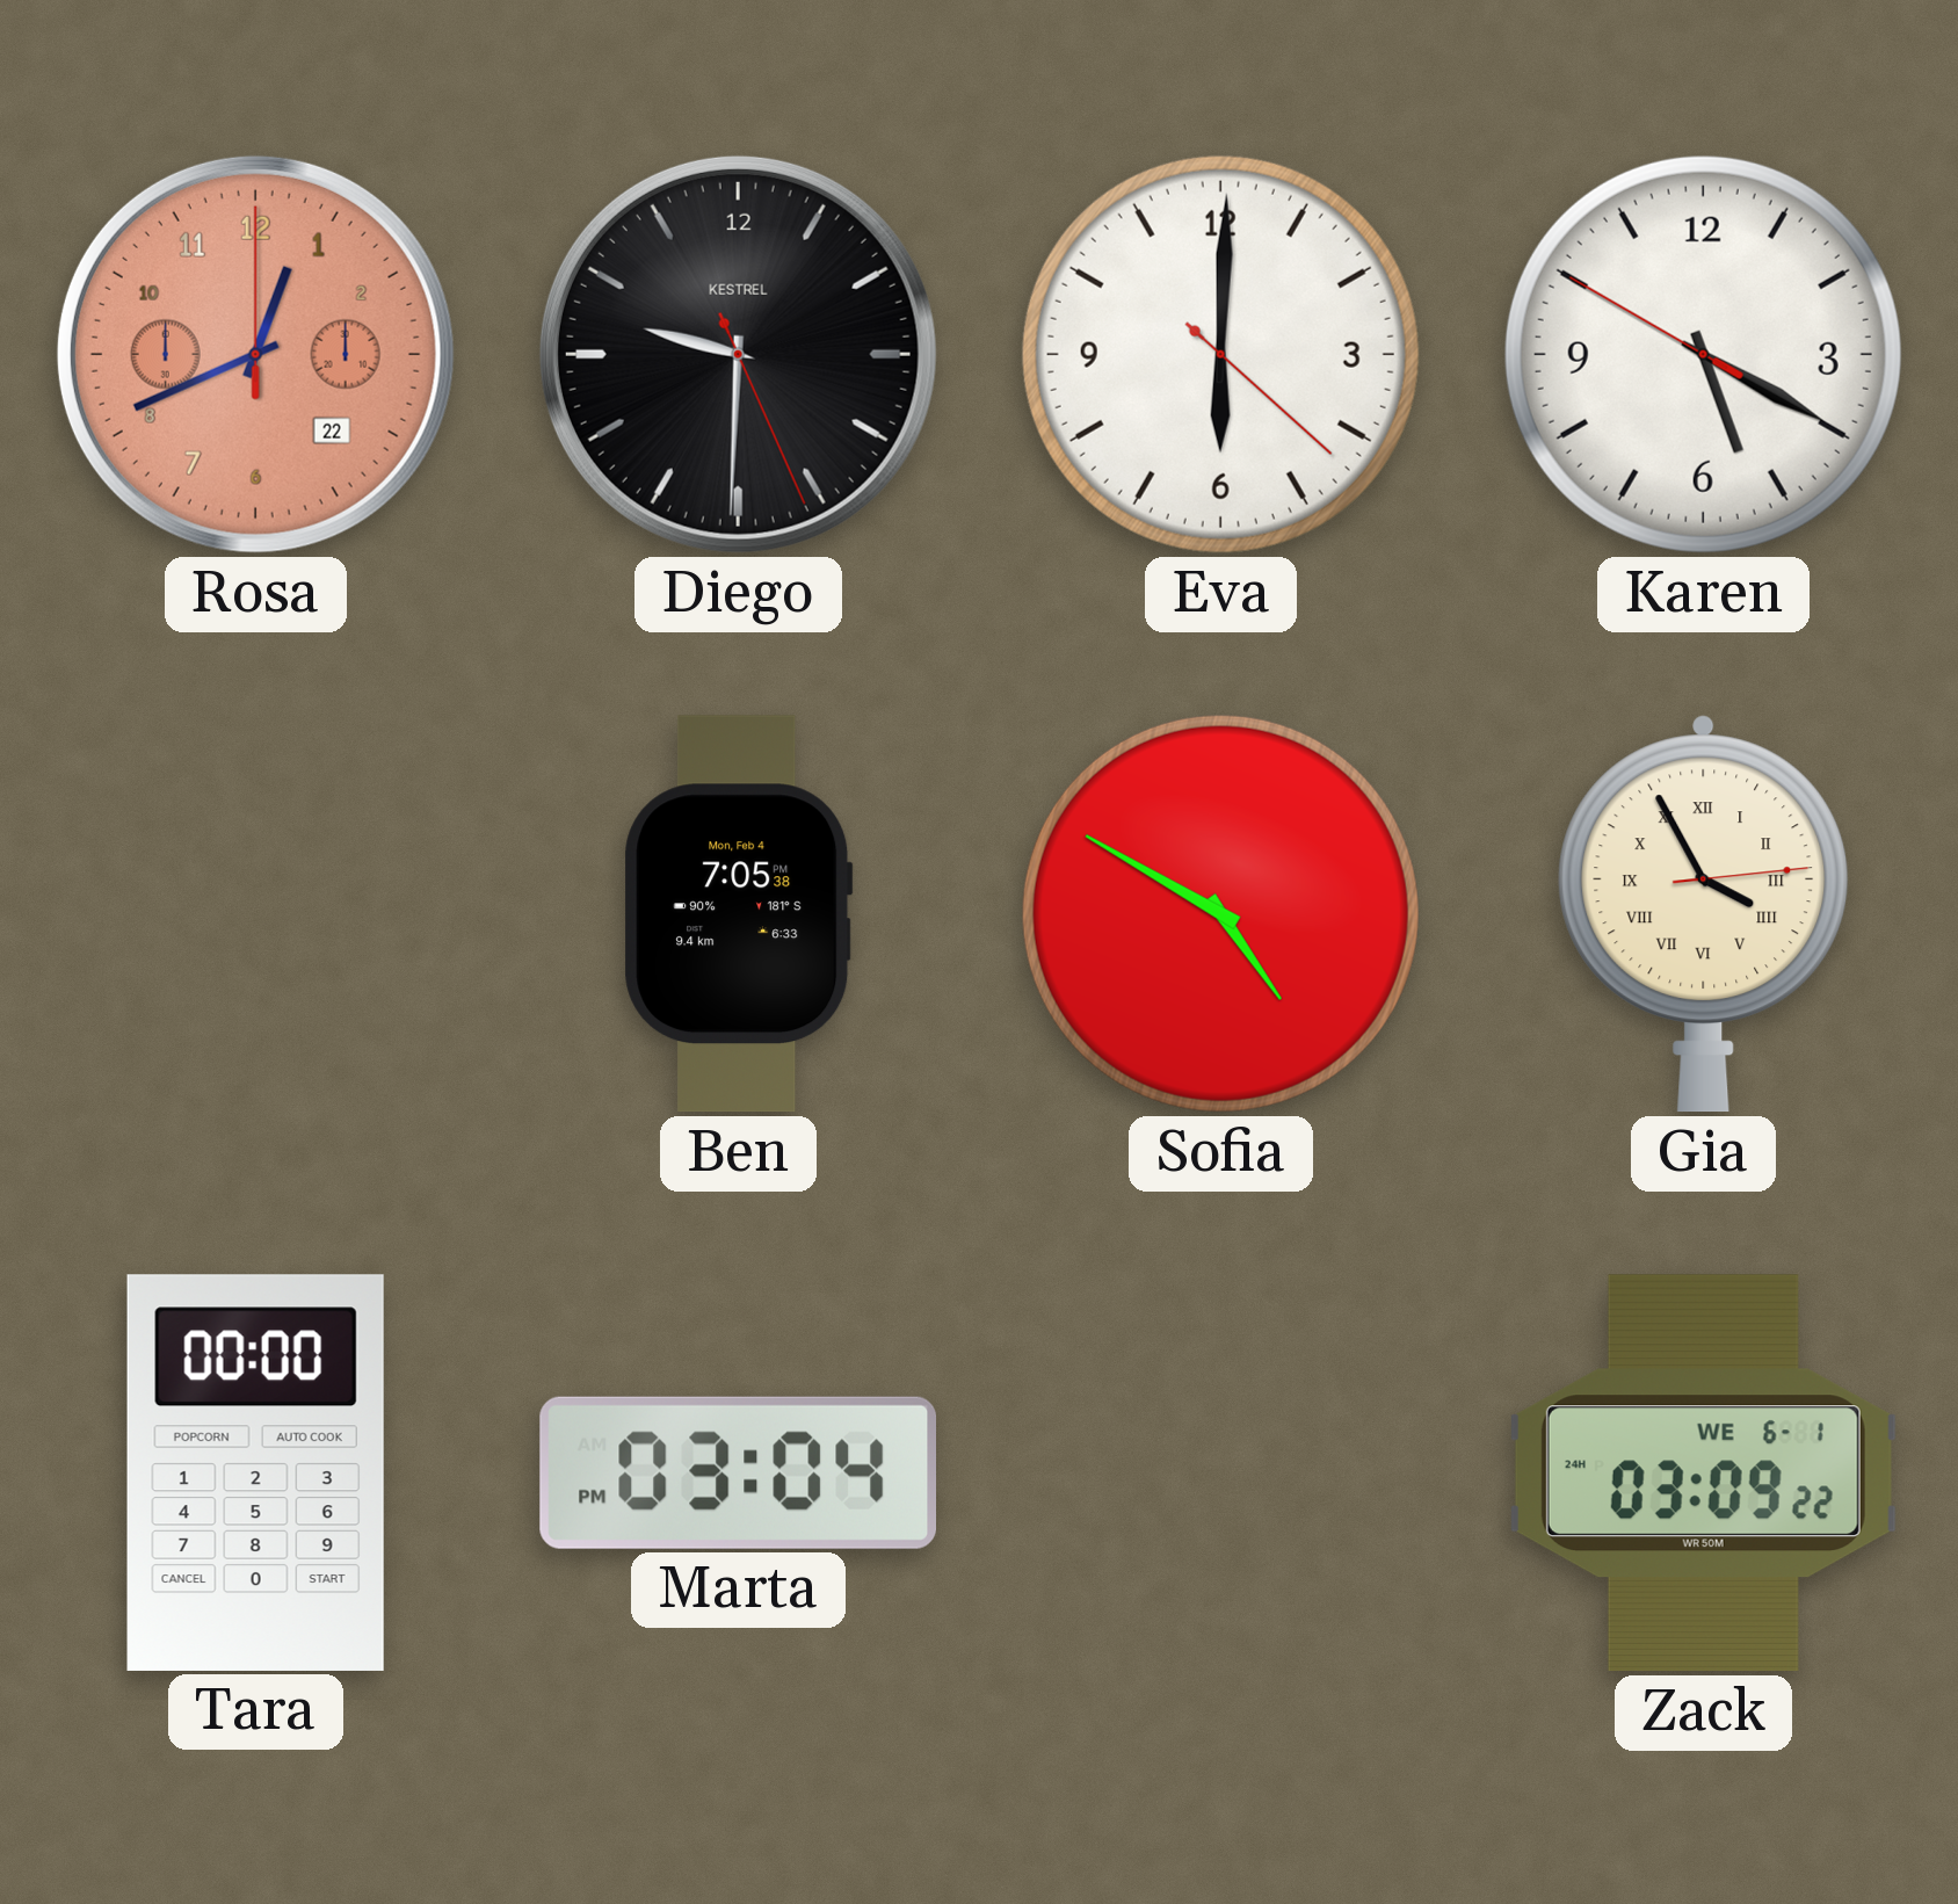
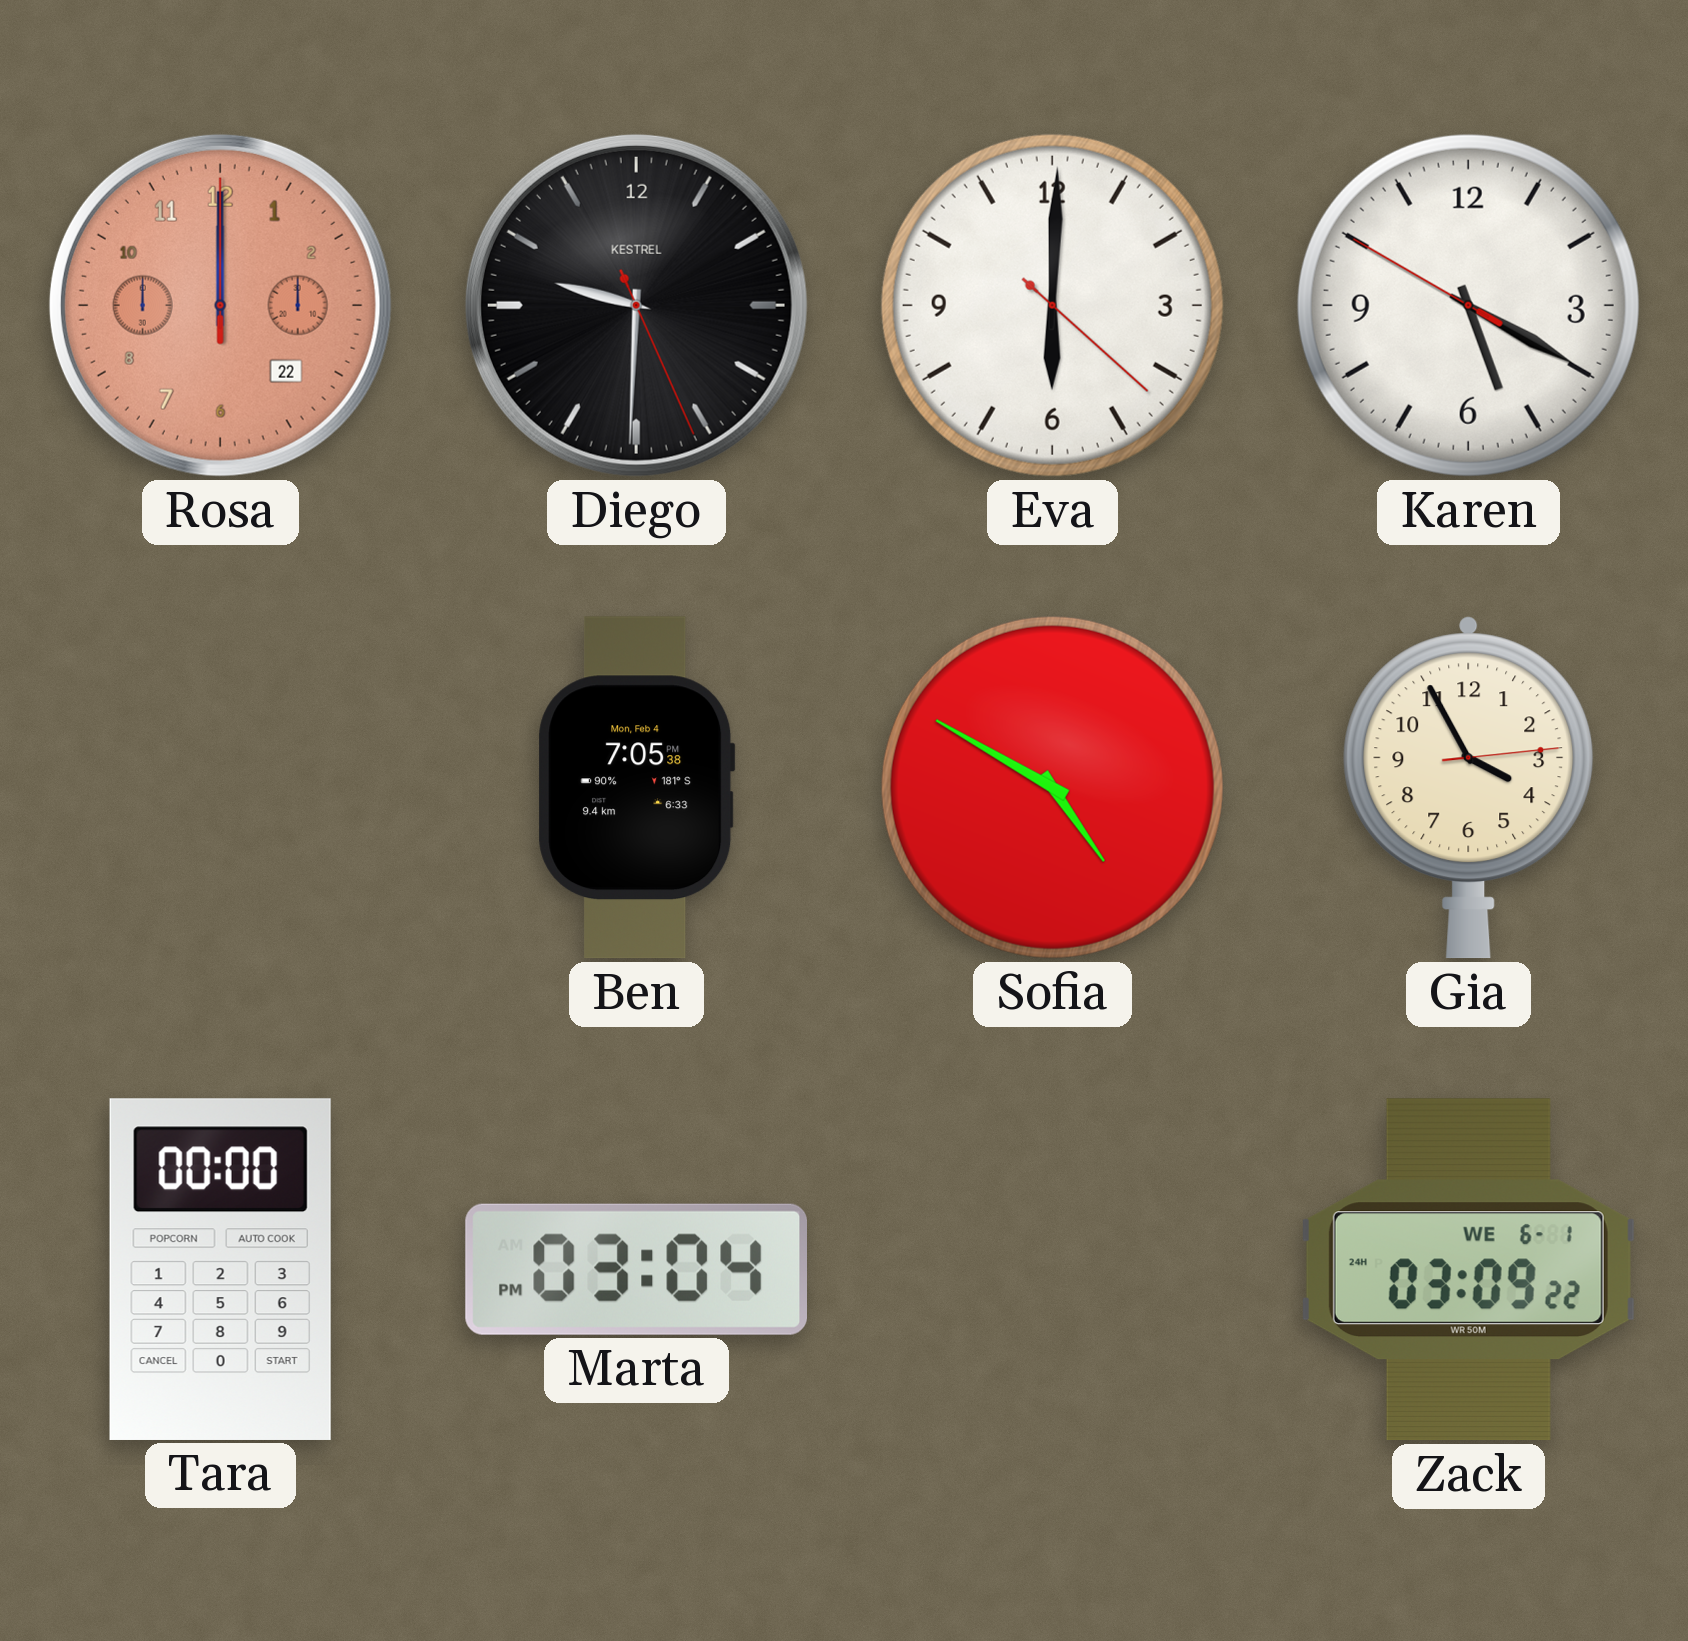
Rosa: 12:41 -> 12:00
Gia numerals: Roman -> Arabic
